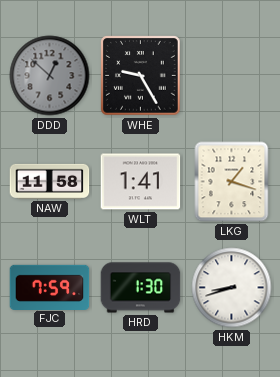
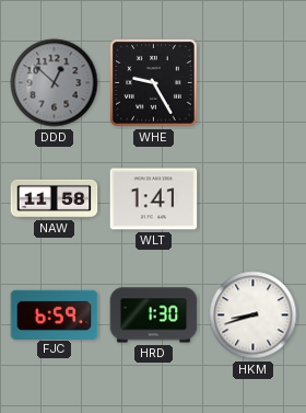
LKG: 1:18 -> none
FJC: 7:59 -> 6:59
